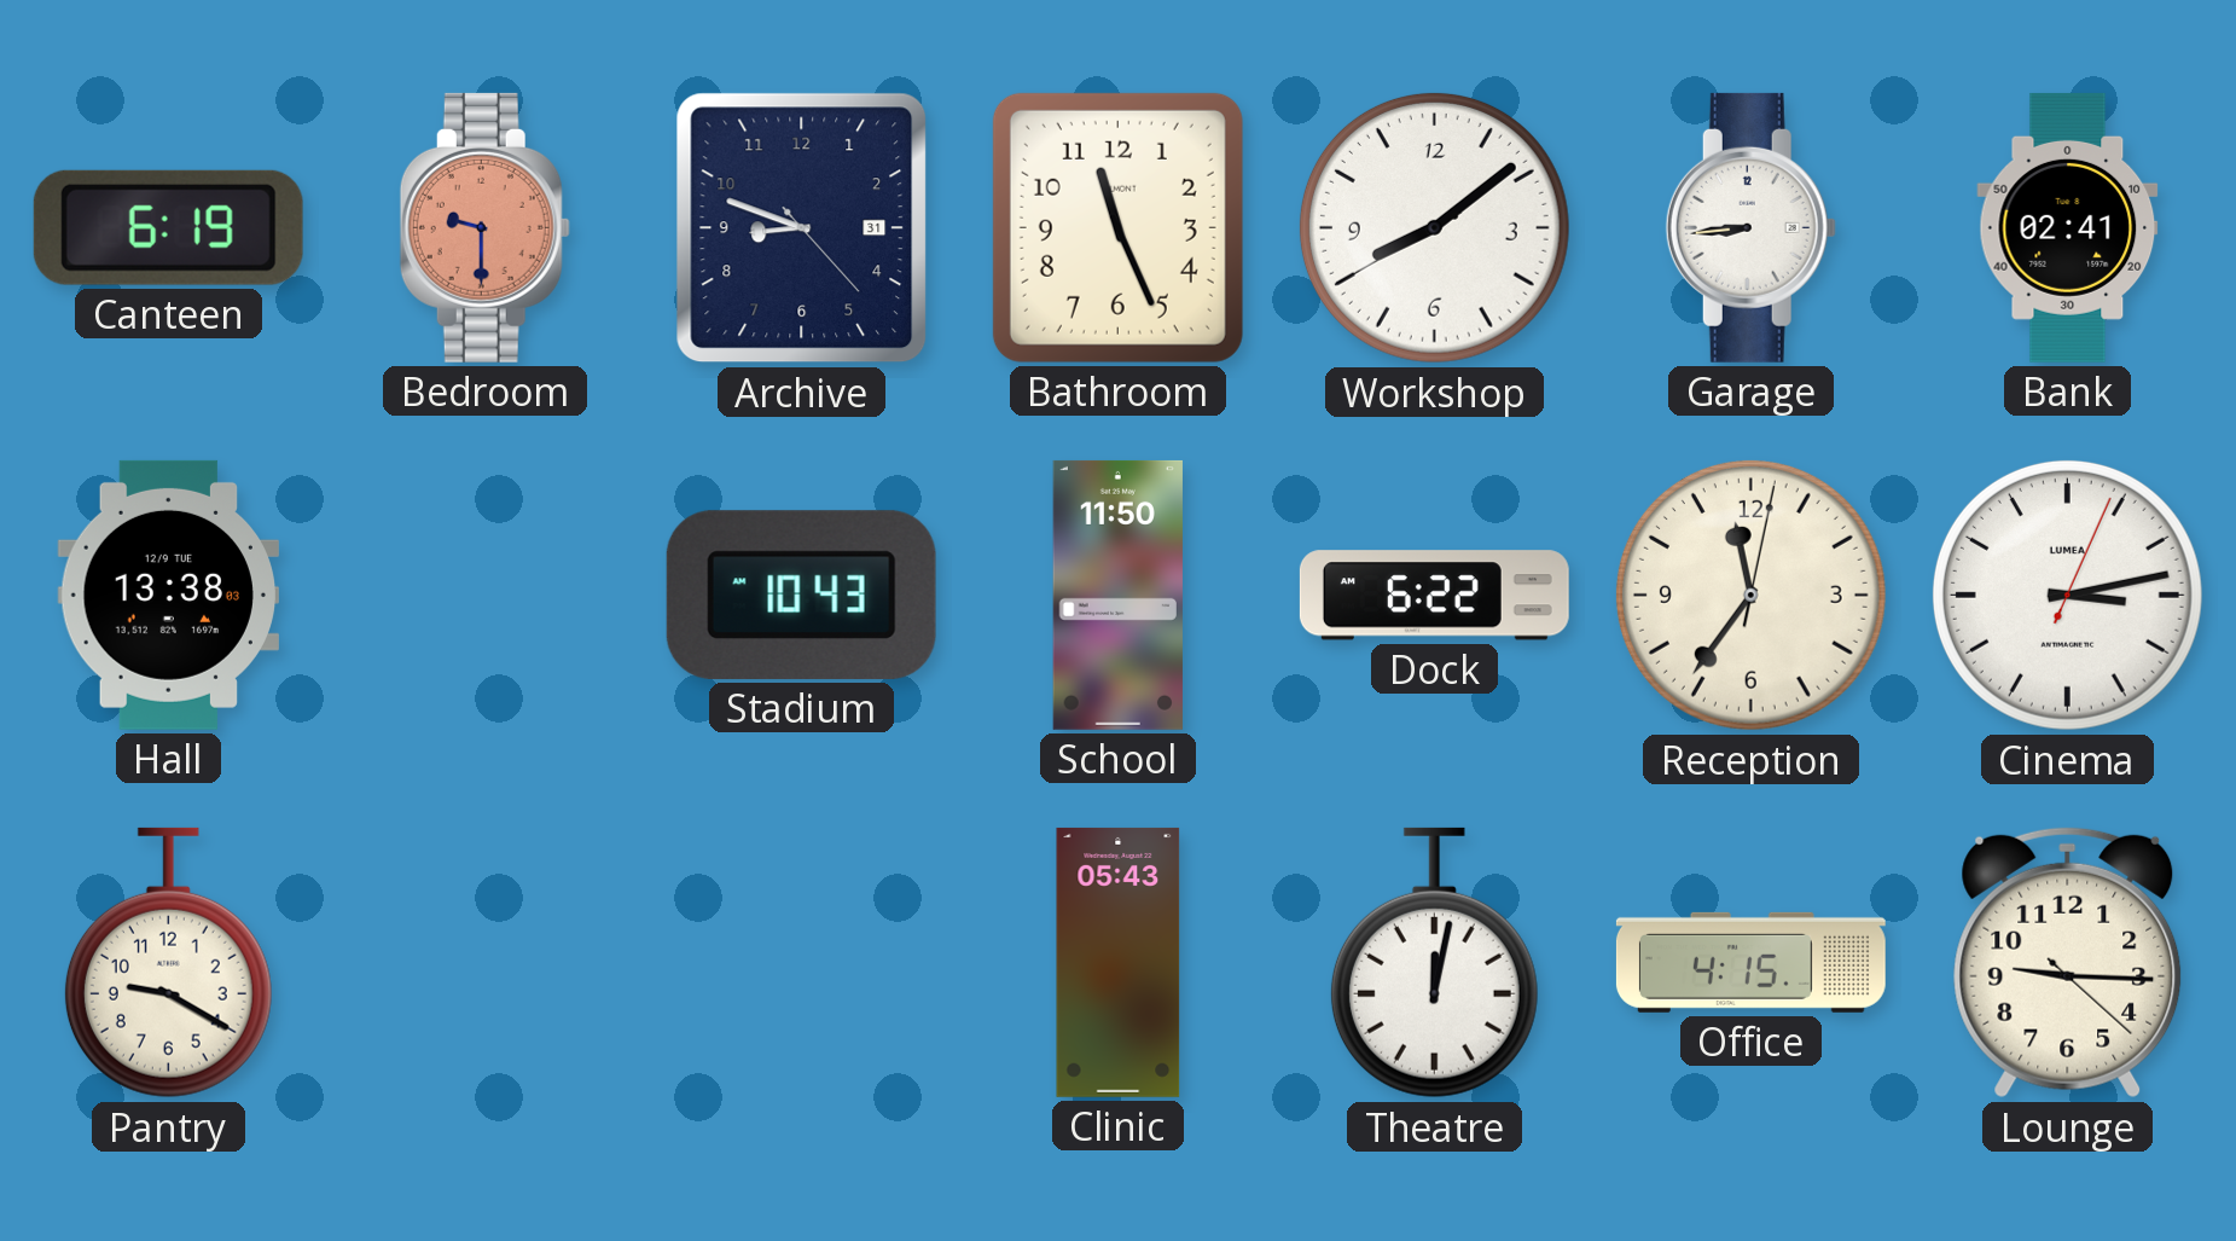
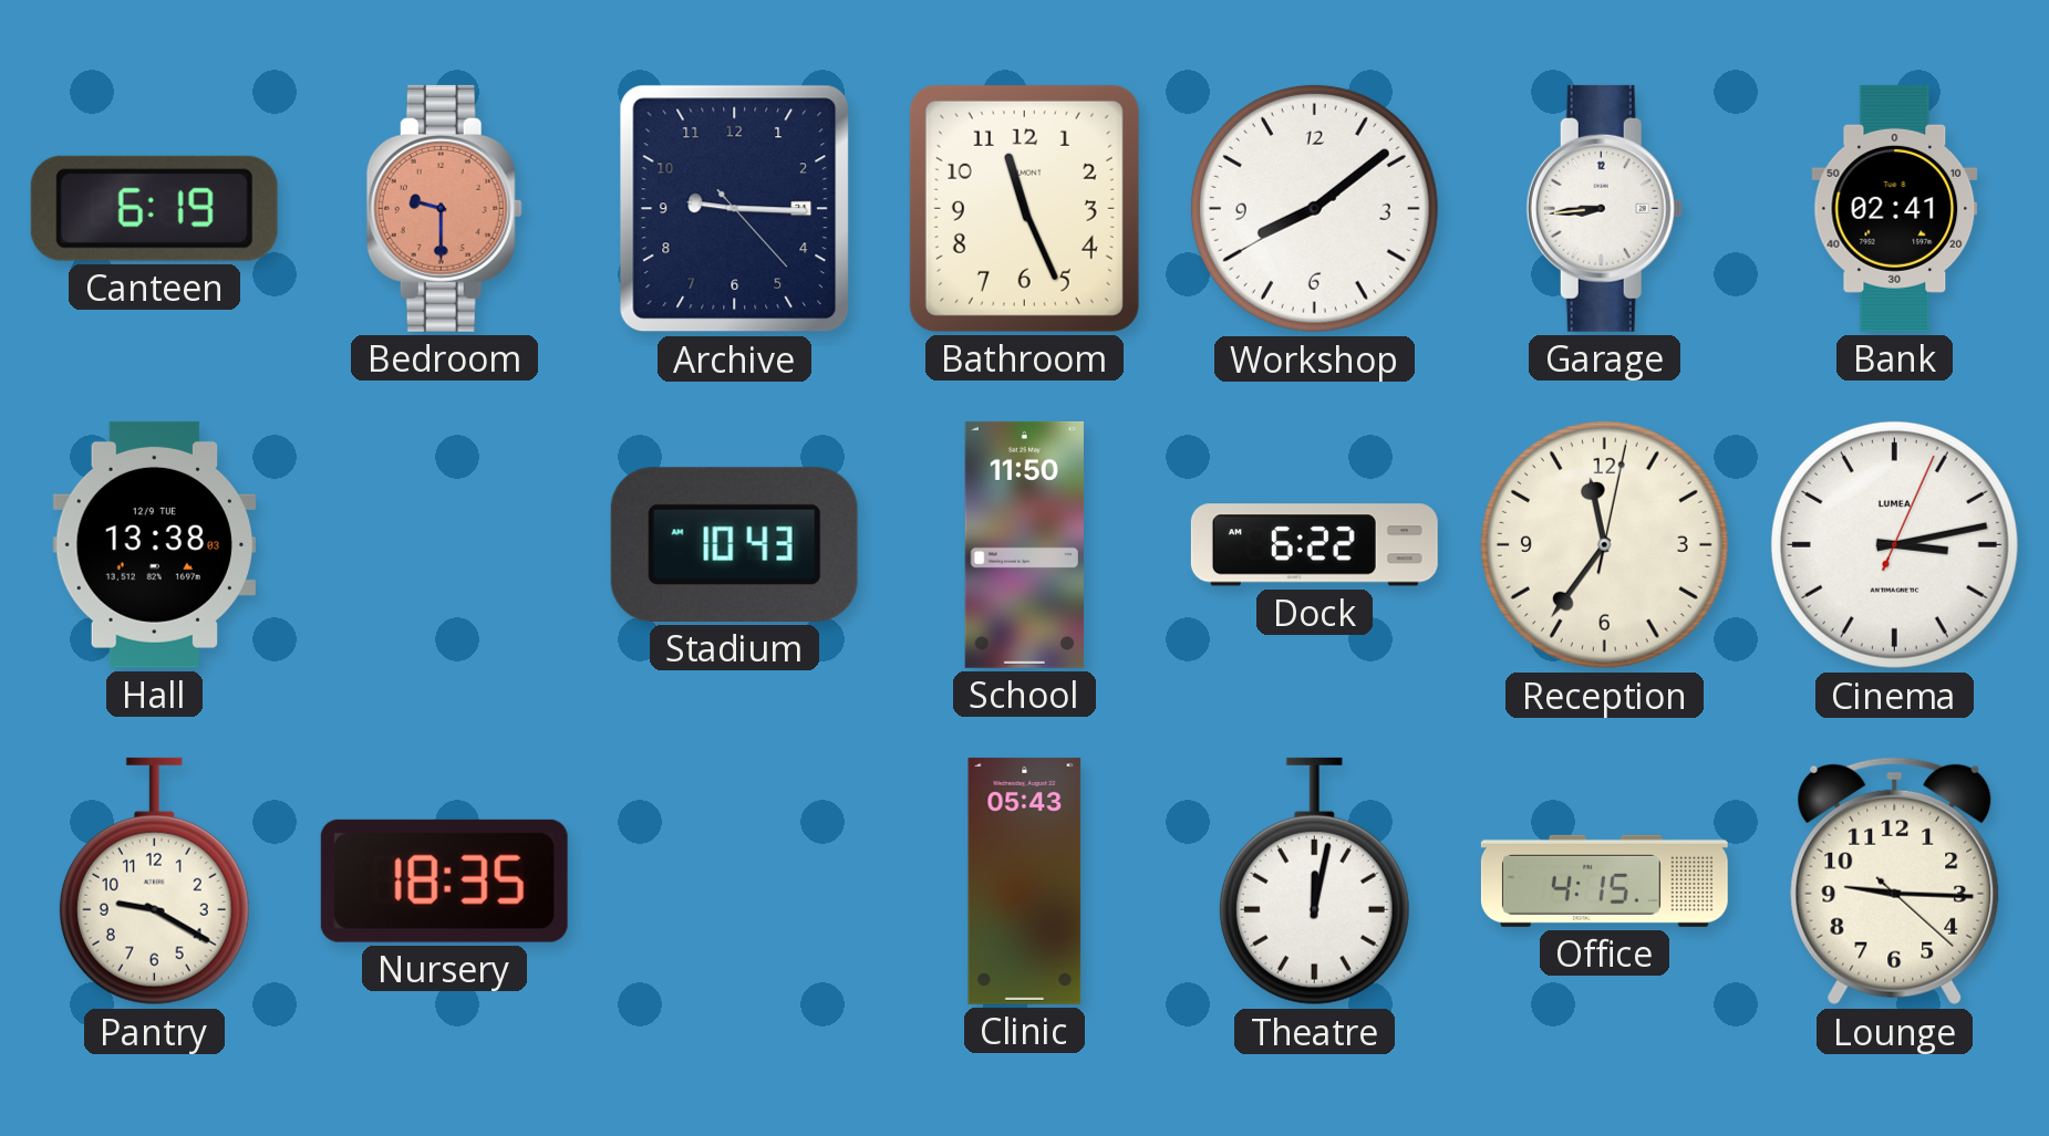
Archive: 8:48 -> 9:15
Nursery: none -> 18:35
